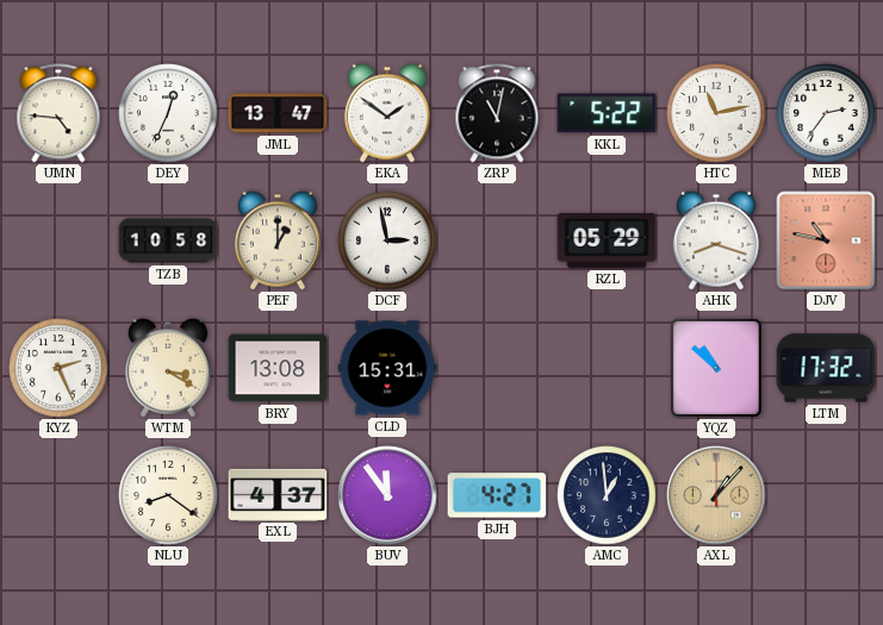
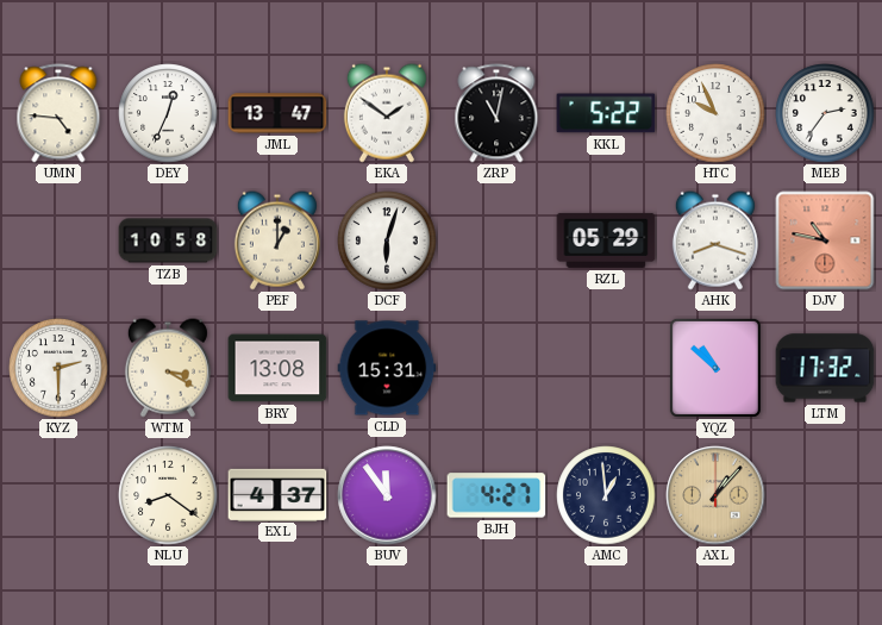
HTC: 11:13 -> 9:56
DCF: 2:58 -> 6:03
KYZ: 2:26 -> 2:30
